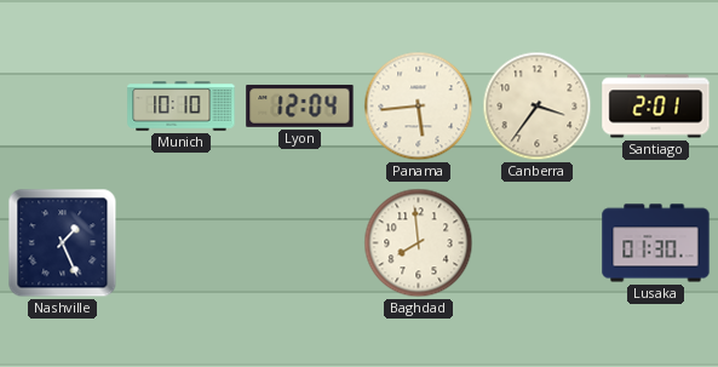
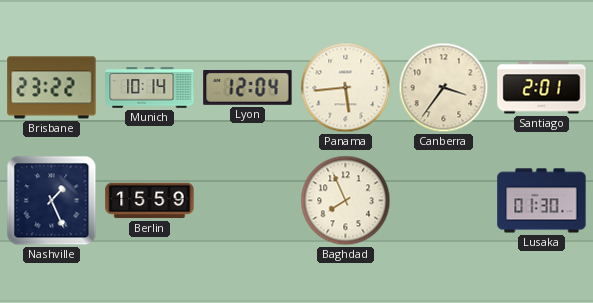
Brisbane: none -> 23:22
Munich: 10:10 -> 10:14
Berlin: none -> 15:59
Baghdad: 7:59 -> 7:56
